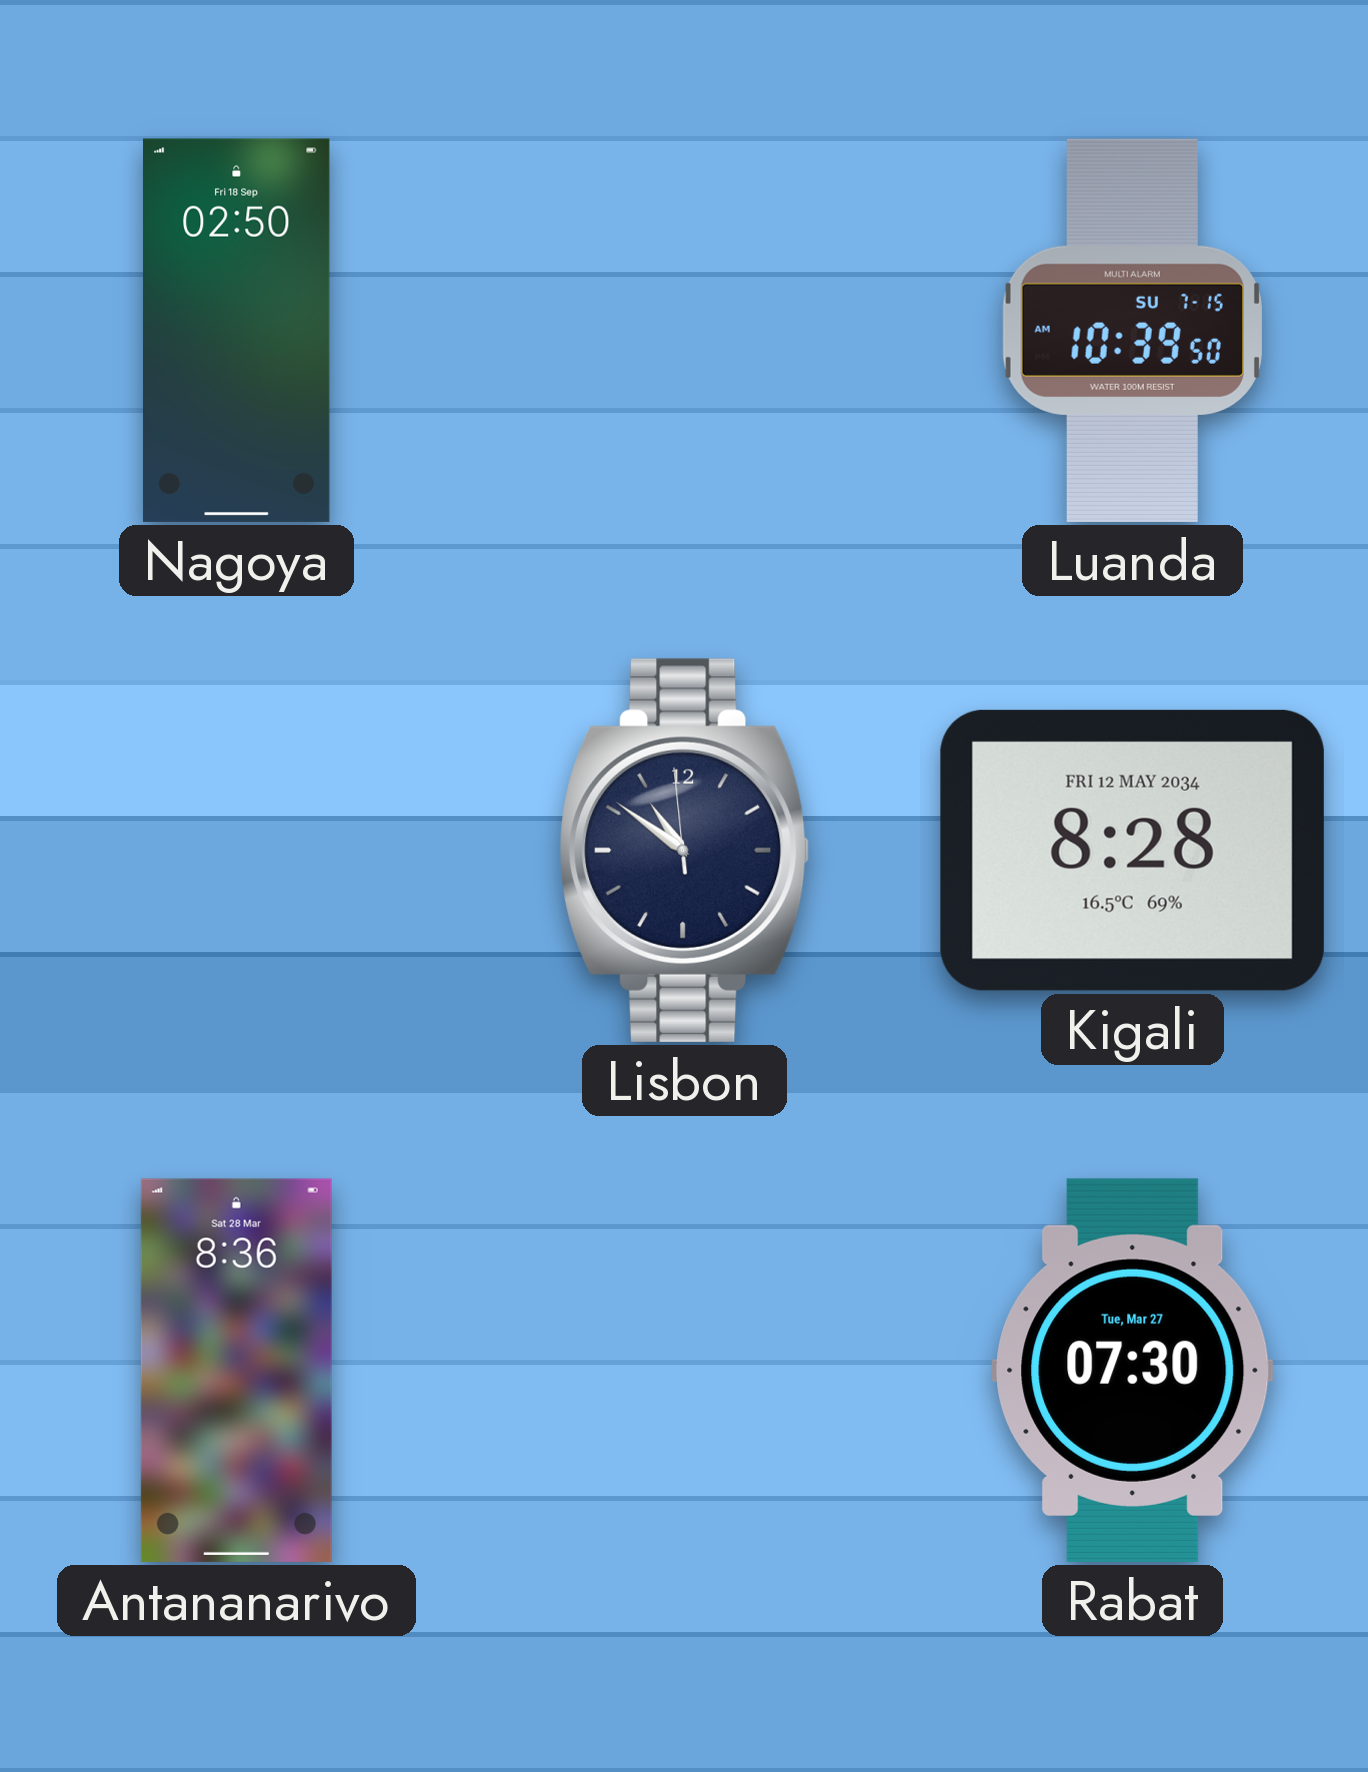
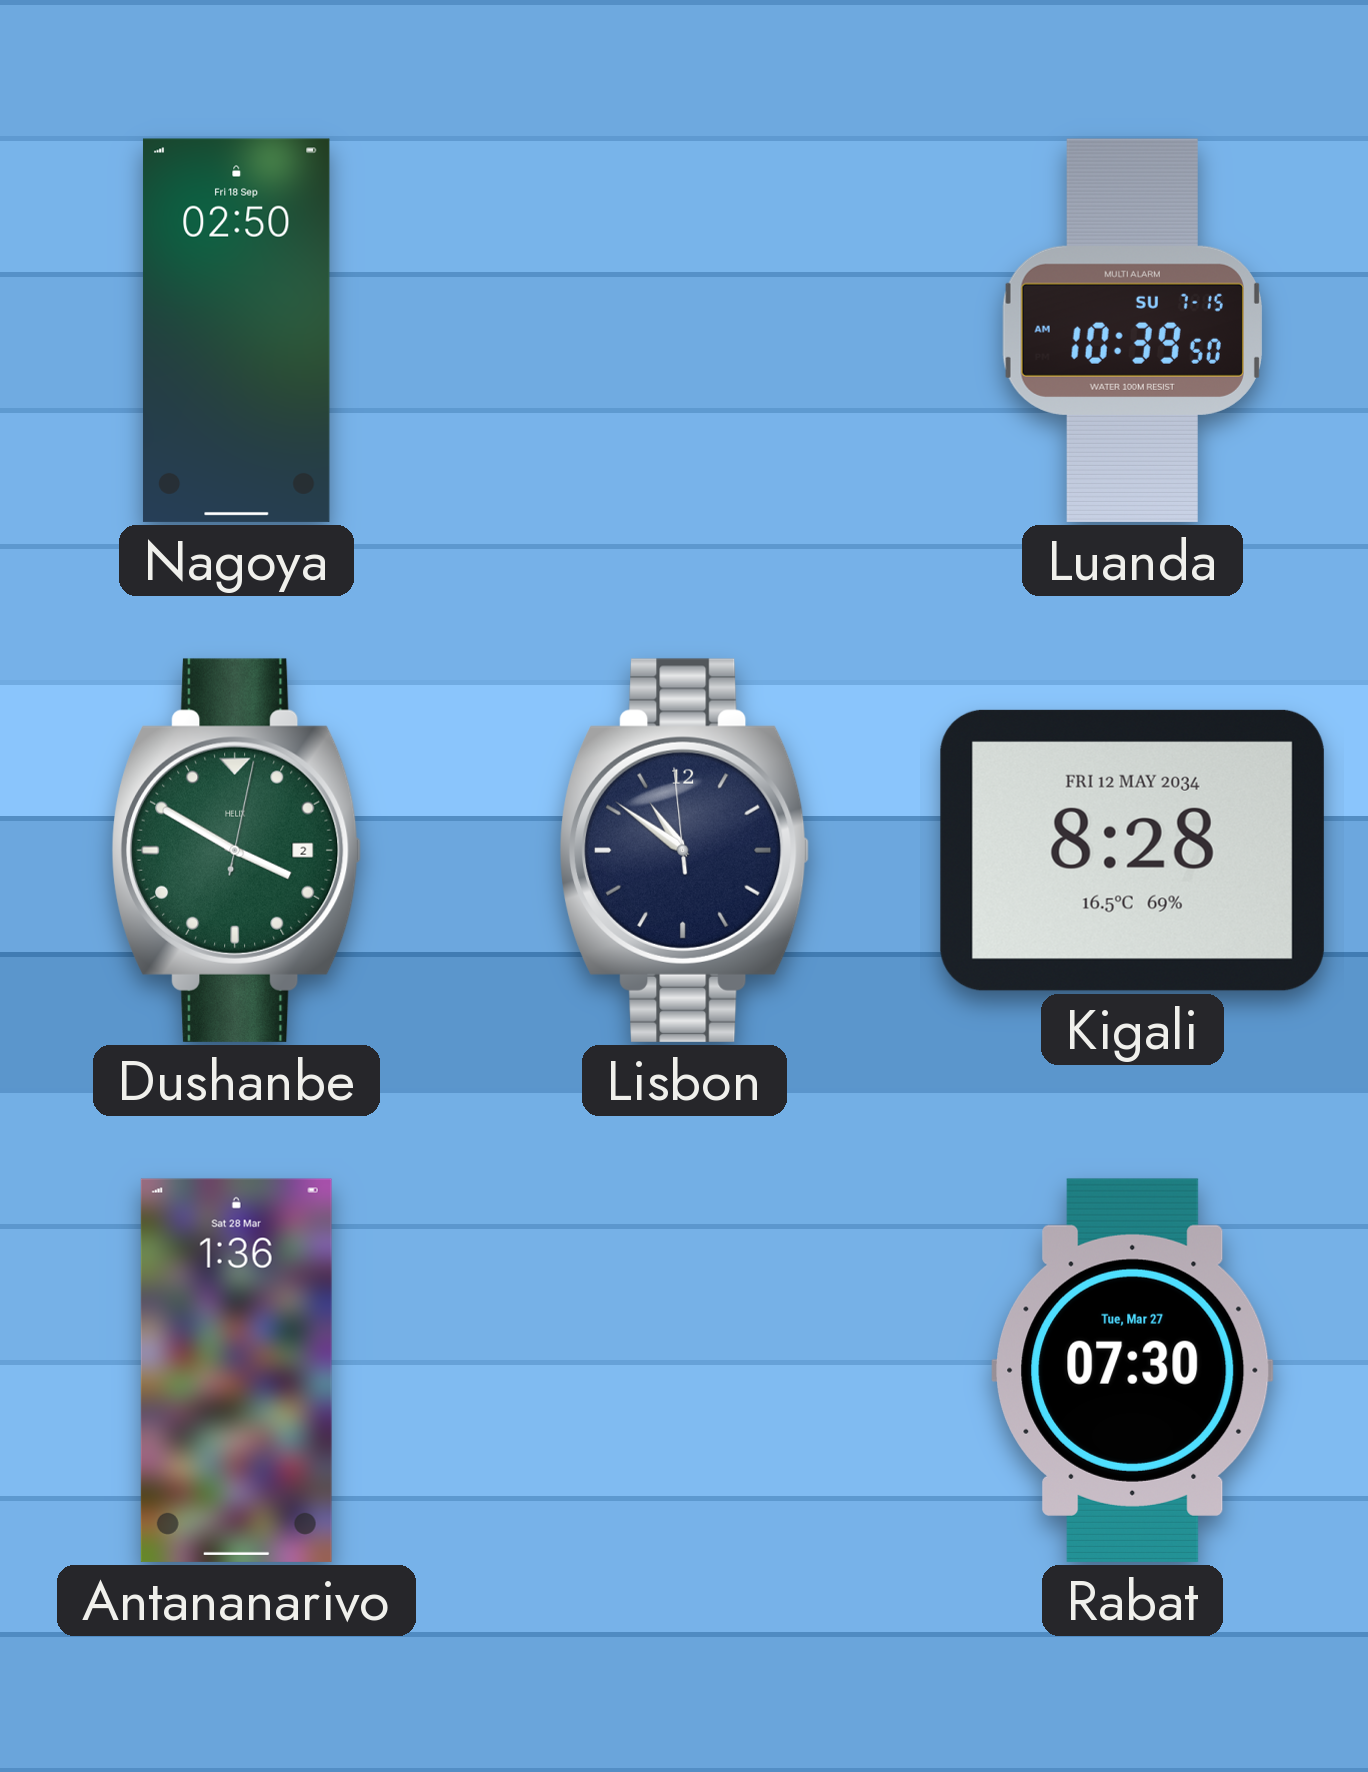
Dushanbe: none -> 3:50
Antananarivo: 8:36 -> 1:36
